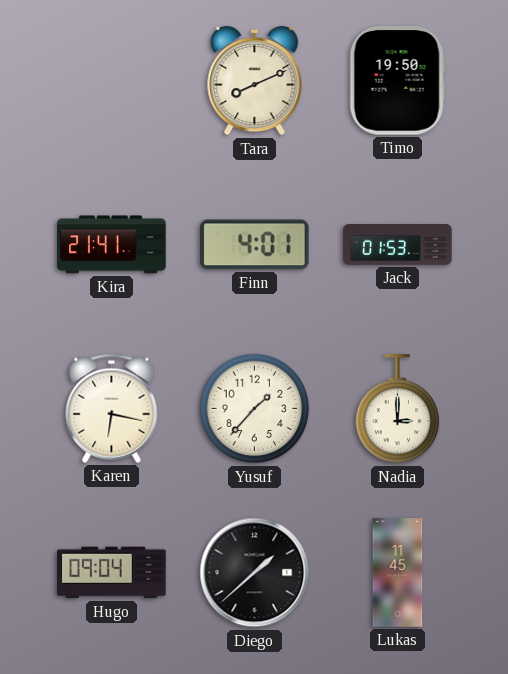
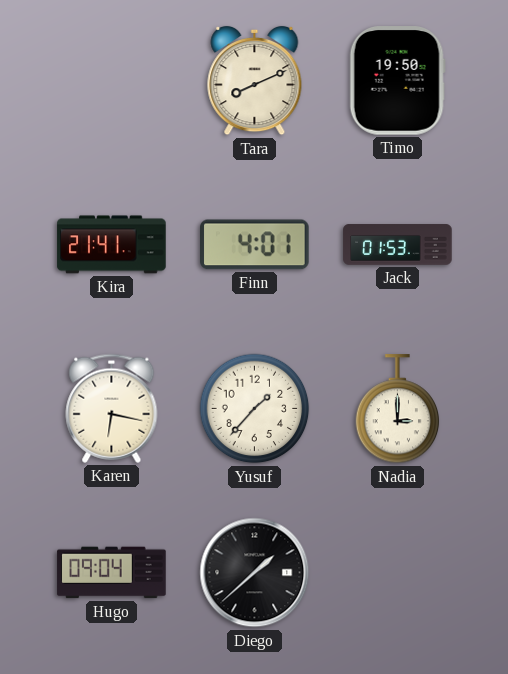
Lukas: 11:45 -> none
